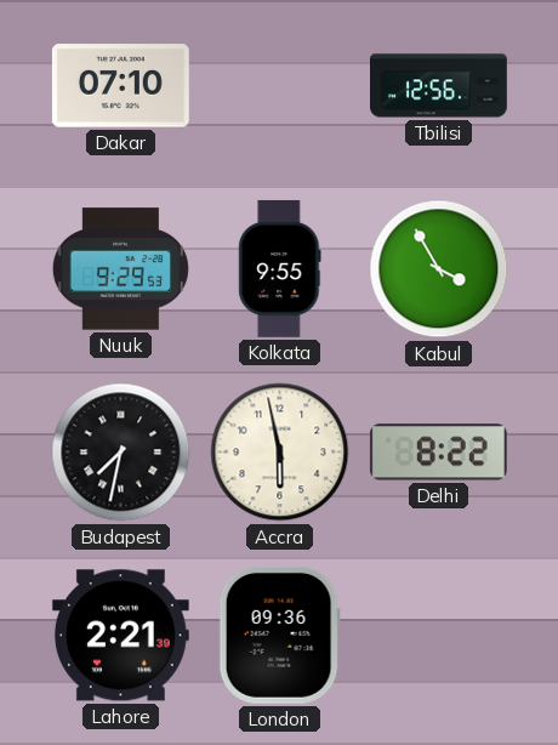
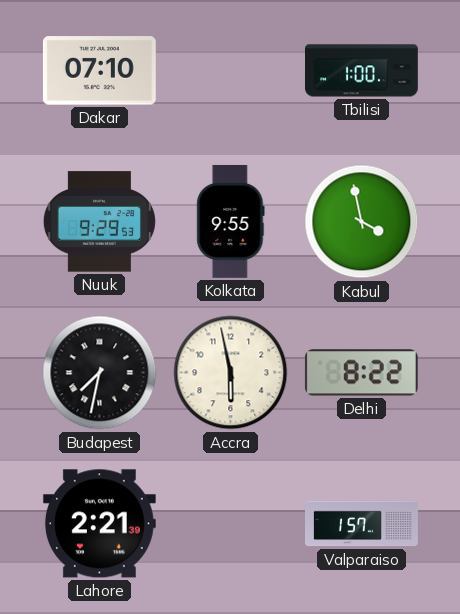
Tbilisi: 12:56 -> 1:00
Kabul: 3:55 -> 3:58
London: 09:36 -> none
Valparaiso: none -> 1:57
